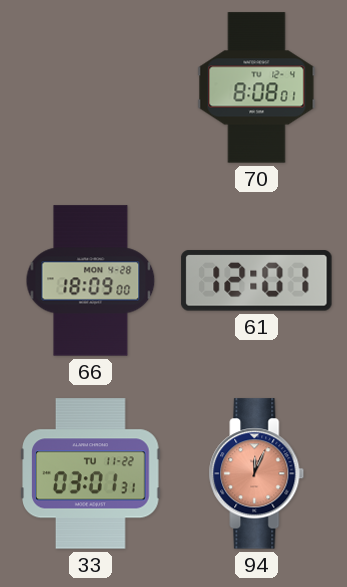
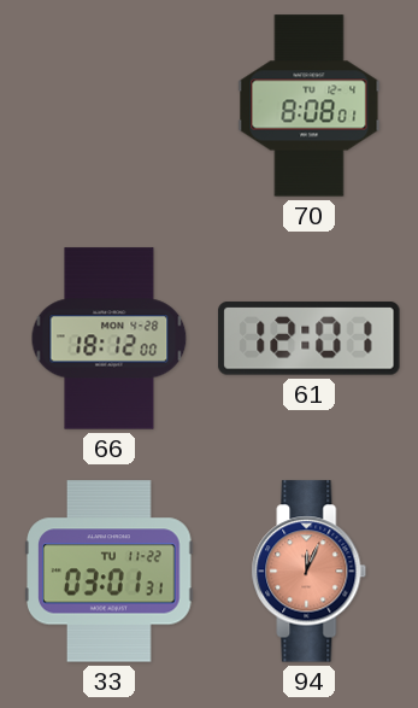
66: 18:09 -> 18:12
